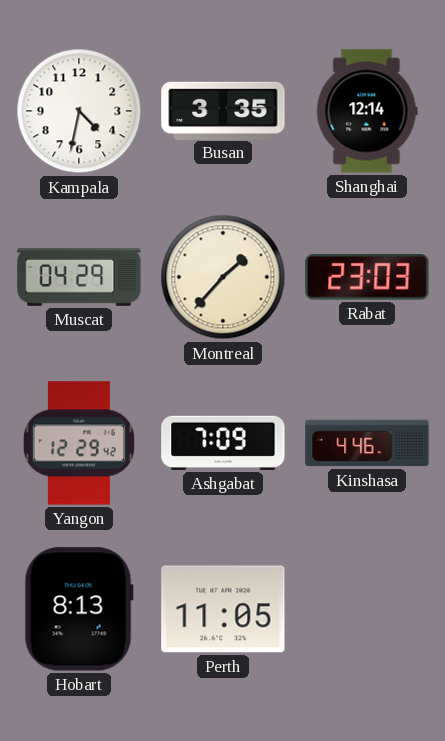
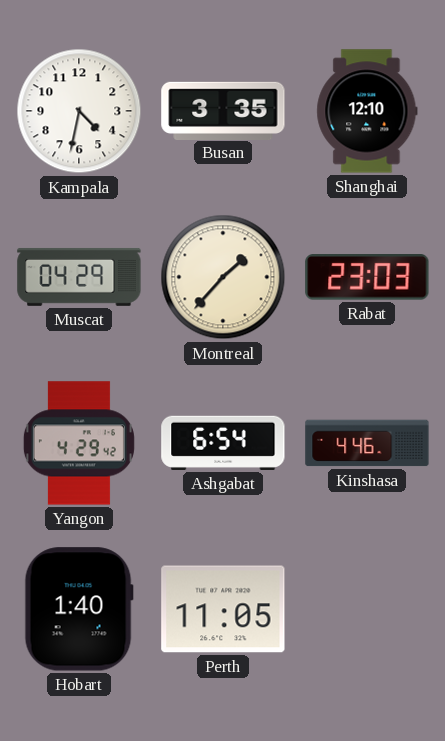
Shanghai: 12:14 -> 12:10
Yangon: 12:29 -> 4:29
Ashgabat: 7:09 -> 6:54
Hobart: 8:13 -> 1:40
